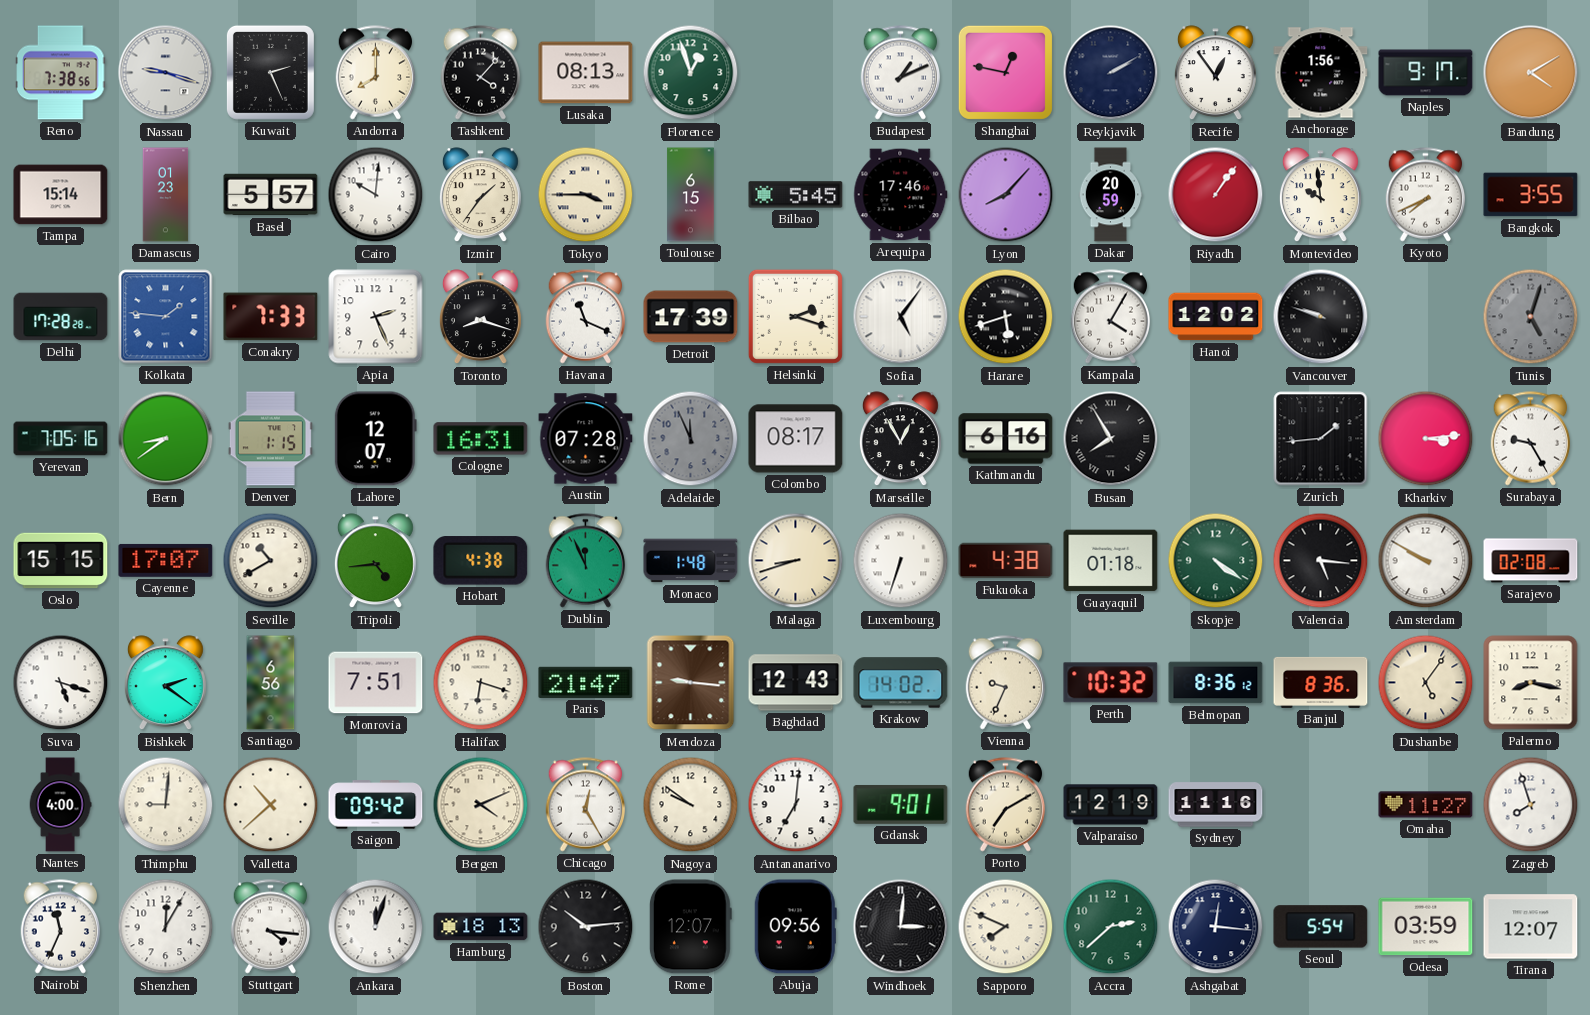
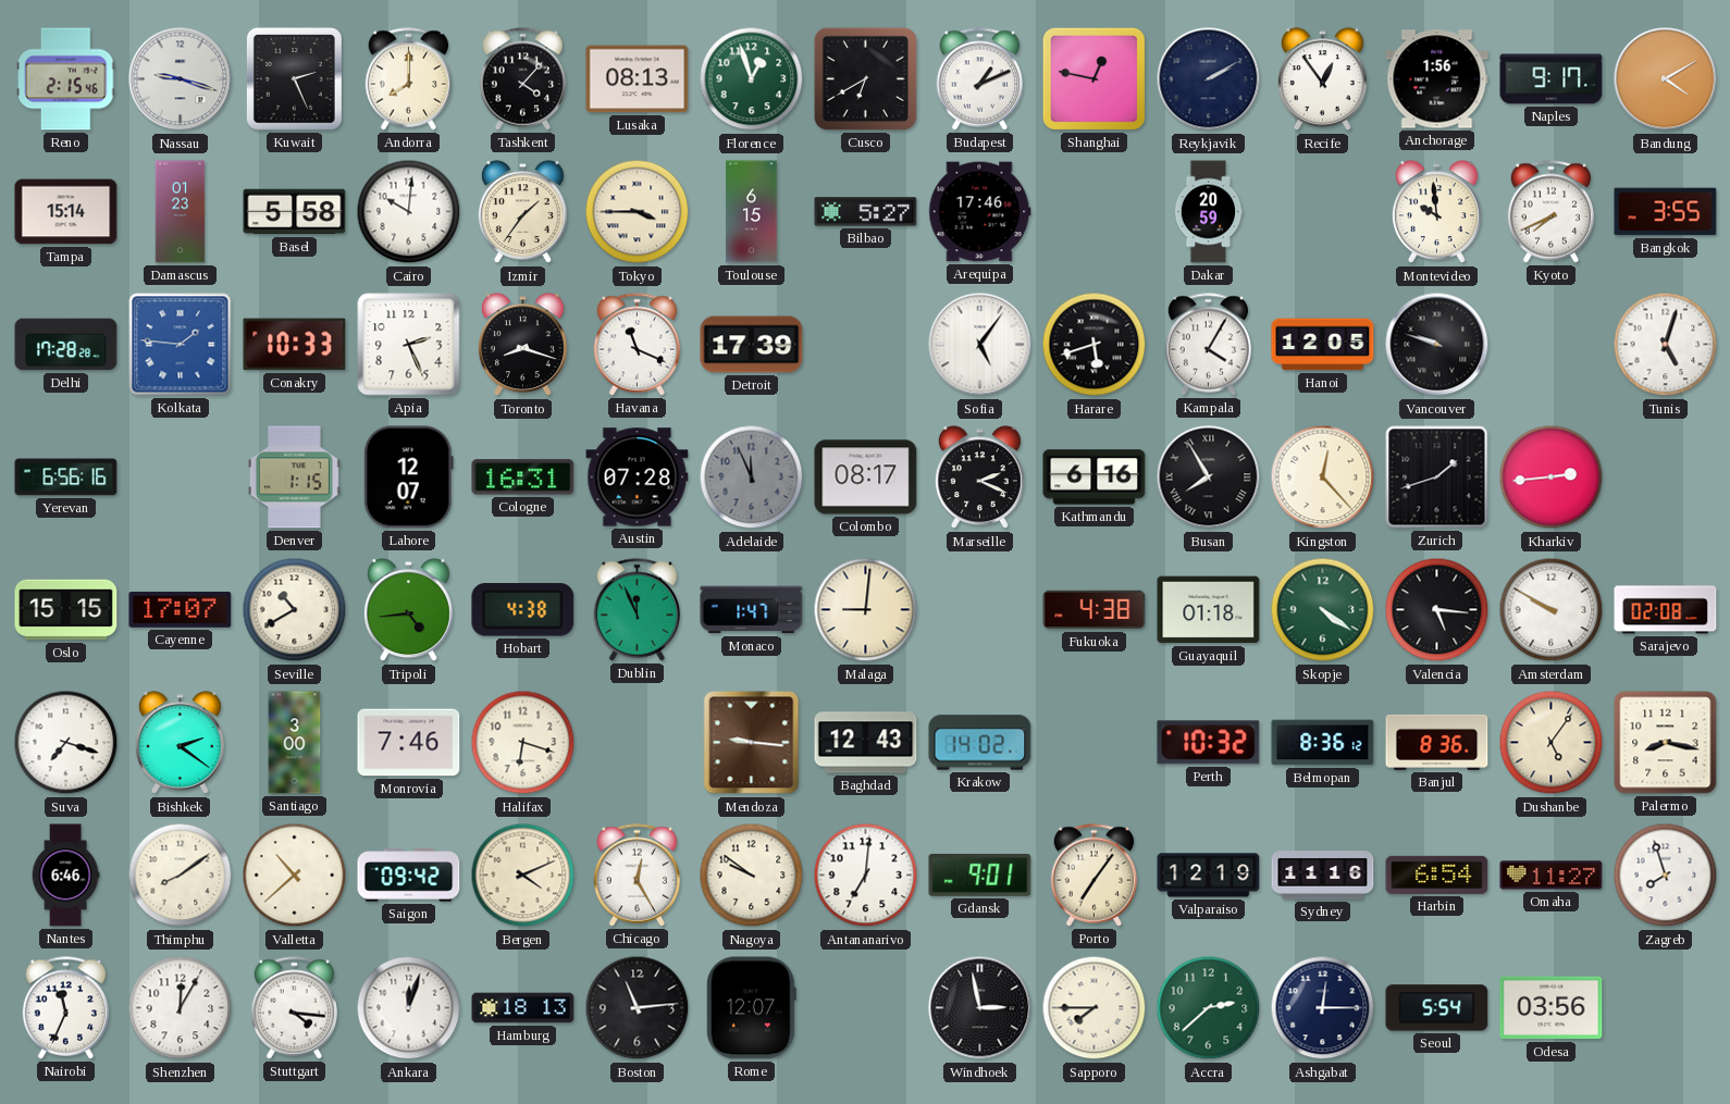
Reno: 7:38 -> 2:15
Cusco: none -> 6:40
Basel: 5:57 -> 5:58
Bilbao: 5:45 -> 5:27
Lyon: 8:07 -> none
Riyadh: 1:06 -> none
Conakry: 7:33 -> 10:33
Helsinki: 2:18 -> none
Hanoi: 12:02 -> 12:05
Tunis dial: grey -> white
Yerevan: 7:05 -> 6:56
Bern: 8:39 -> none
Marseille: 12:55 -> 2:19
Kingston: none -> 12:23
Zurich: 1:44 -> 1:42
Kharkiv: 3:14 -> 2:44
Surabaya: 9:25 -> none
Monaco: 1:48 -> 1:47
Malaga: 8:42 -> 9:01
Luxembourg: 6:33 -> none
Suva: 5:18 -> 7:18
Santiago: 6:56 -> 3:00
Monrovia: 7:51 -> 7:46
Paris: 21:47 -> none
Vienna: 9:34 -> none
Nantes: 4:00 -> 6:46
Thimphu: 9:01 -> 8:09
Porto: 7:10 -> 7:06
Harbin: none -> 6:54
Boston: 10:14 -> 11:14
Abuja: 09:56 -> none
Windhoek: 3:01 -> 2:58
Sapporo: 7:49 -> 7:45
Ashgabat: 12:16 -> 12:15
Odesa: 03:59 -> 03:56
Tirana: 12:07 -> none
